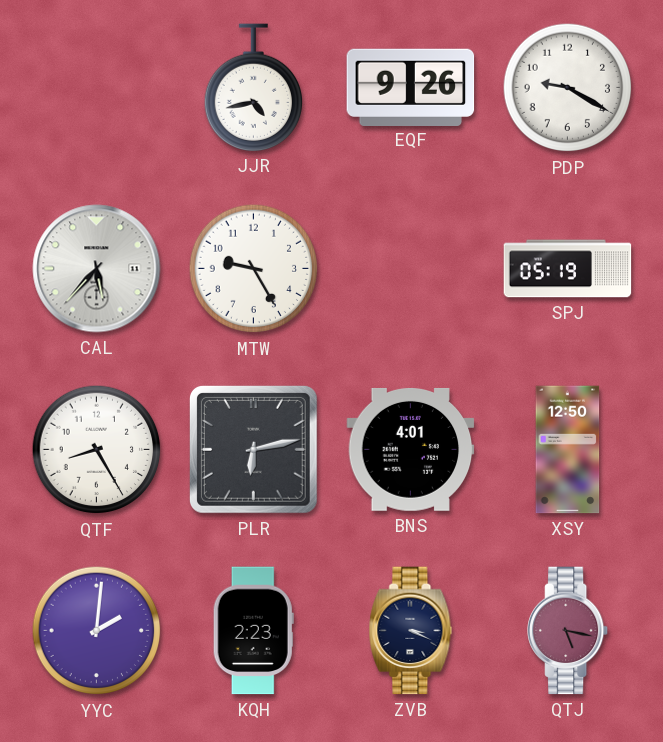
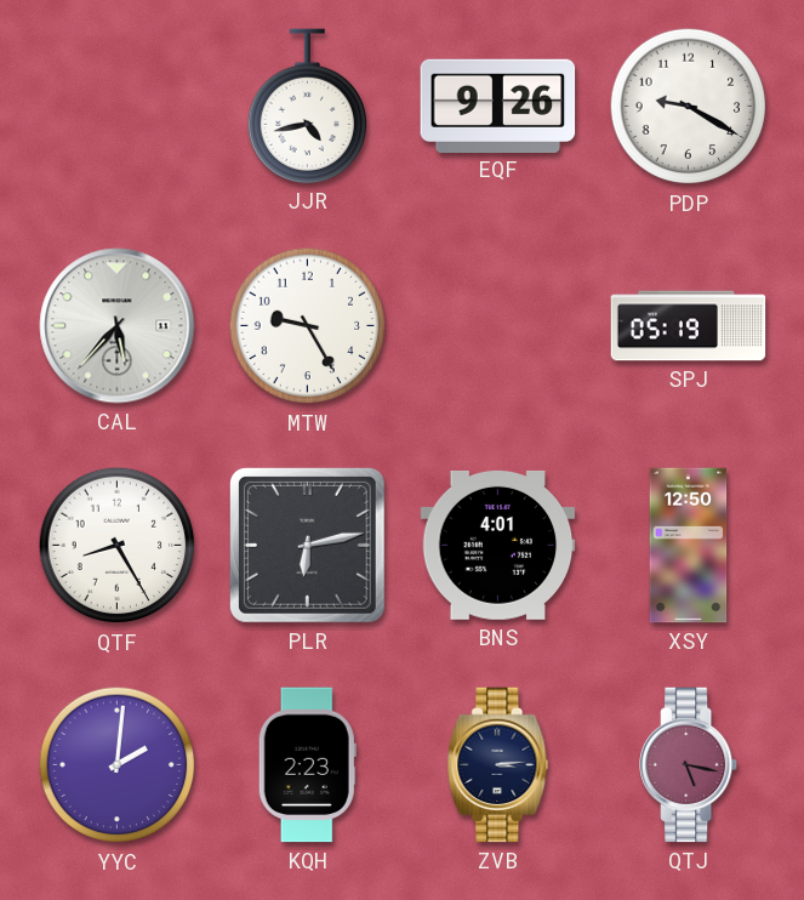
ZVB: 3:19 -> 3:14
